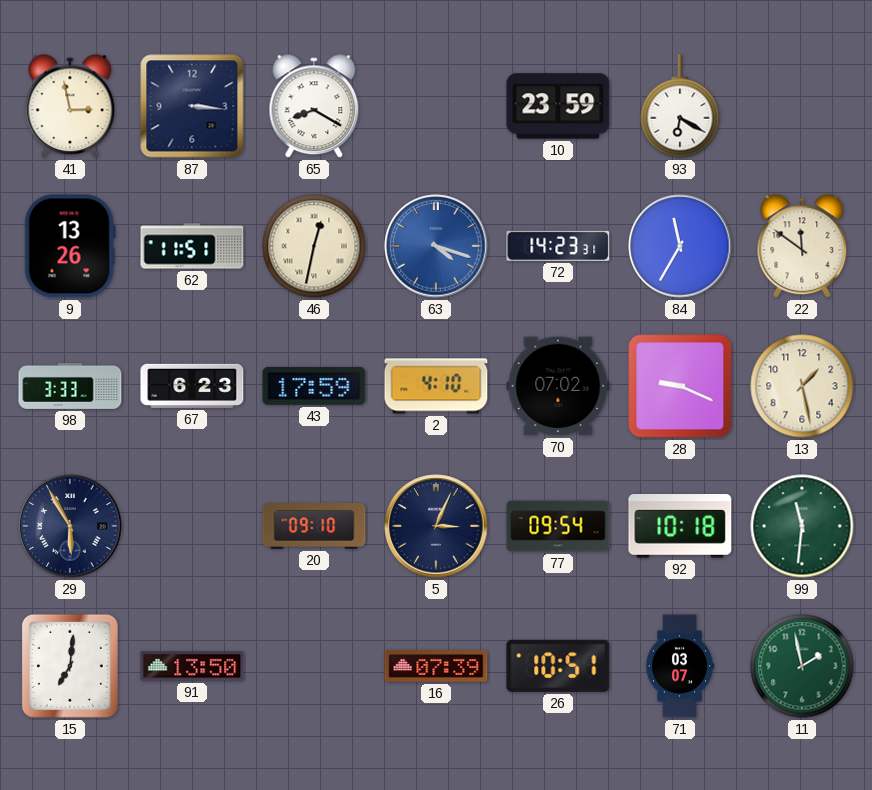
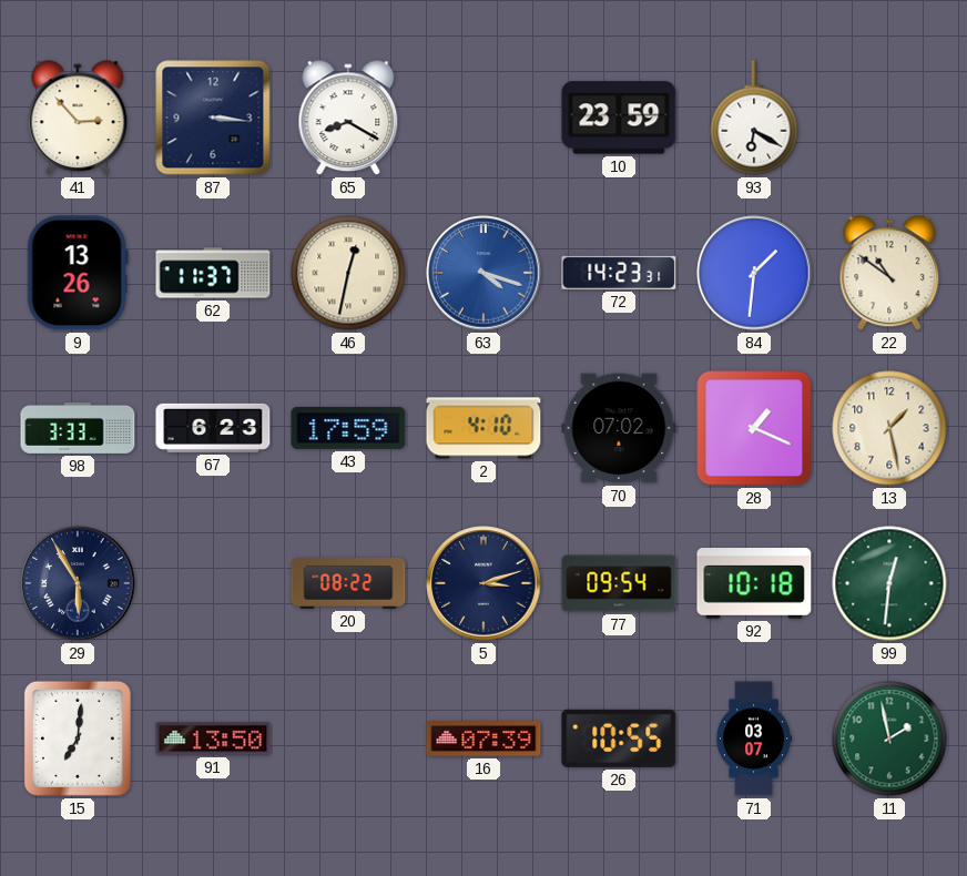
41: 2:58 -> 2:53
62: 11:51 -> 11:37
84: 11:35 -> 1:31
22: 11:51 -> 10:51
28: 9:19 -> 1:19
20: 09:10 -> 08:22
5: 3:04 -> 3:12
99: 11:31 -> 12:31
26: 10:51 -> 10:55
